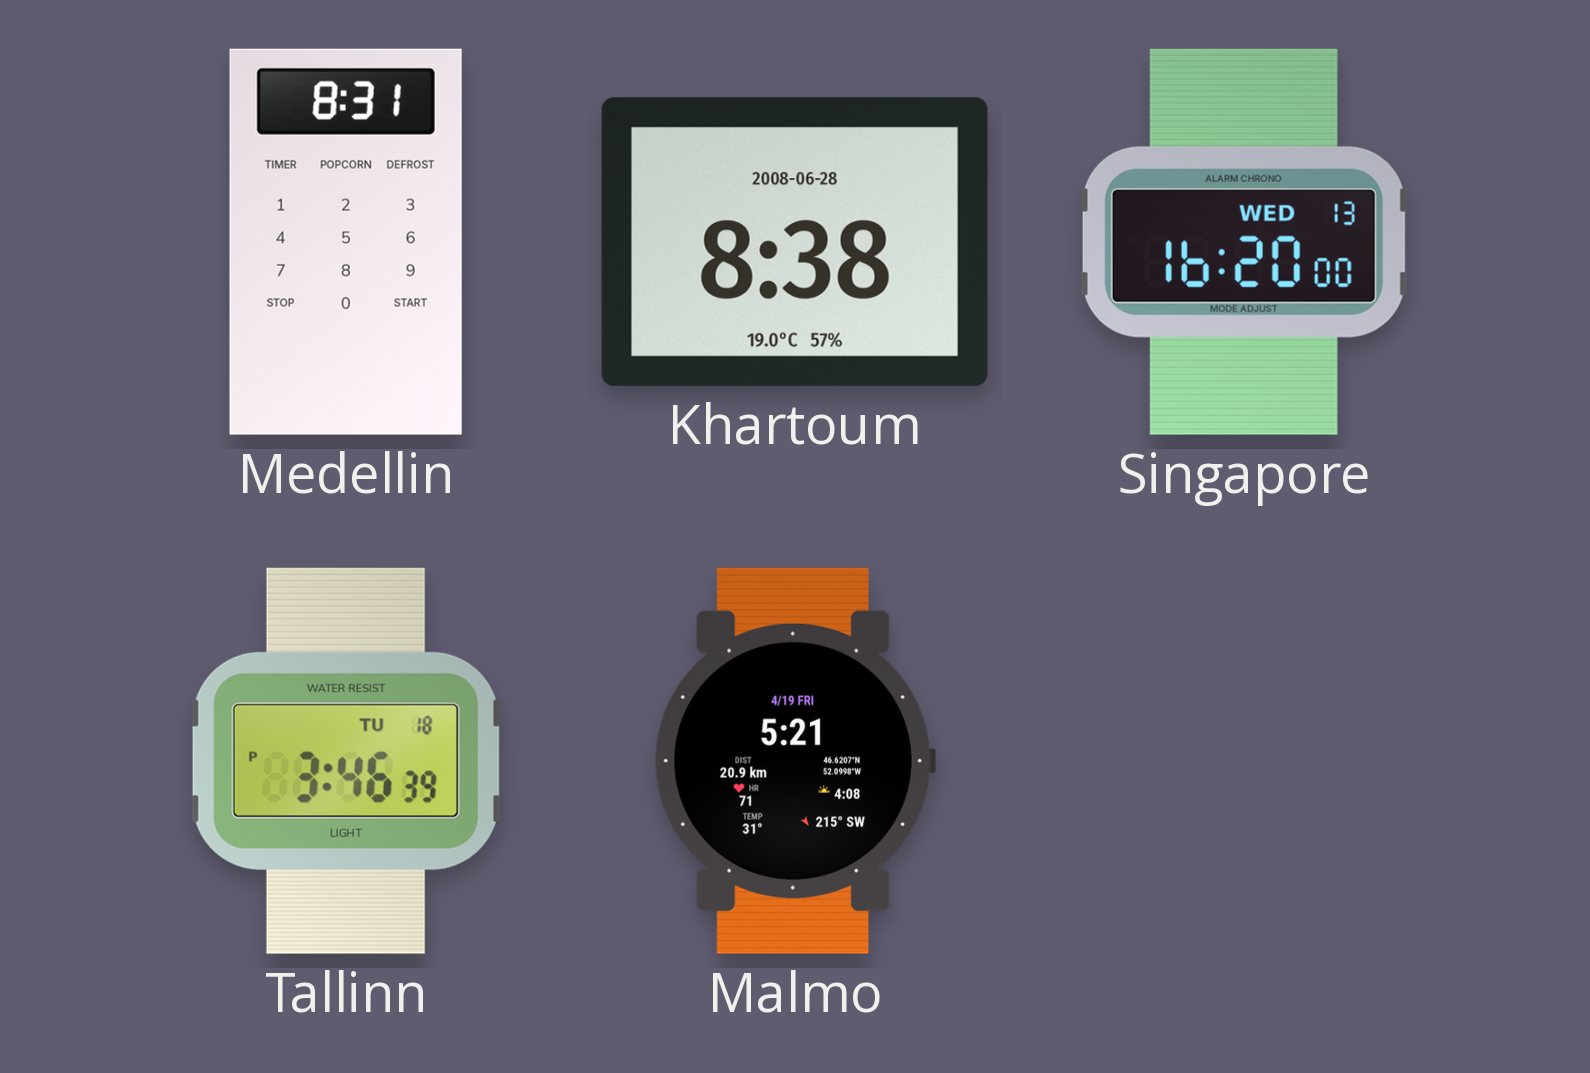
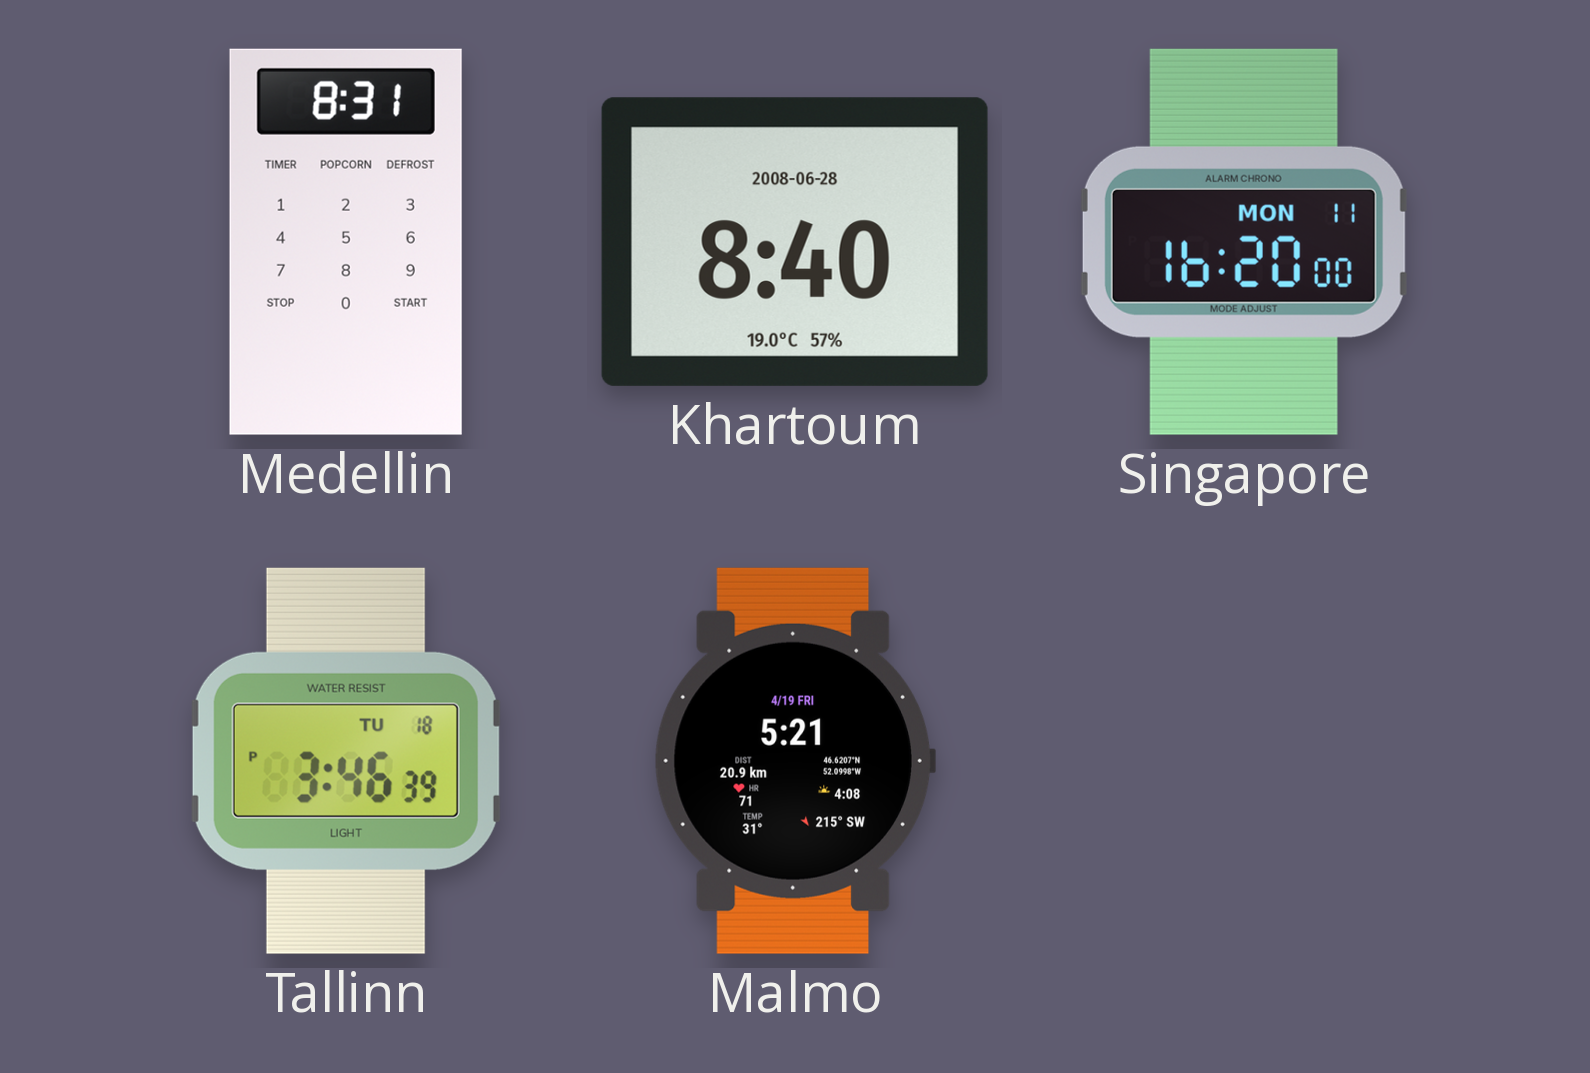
Khartoum: 8:38 -> 8:40
Singapore date: WED 13 -> MON 11
